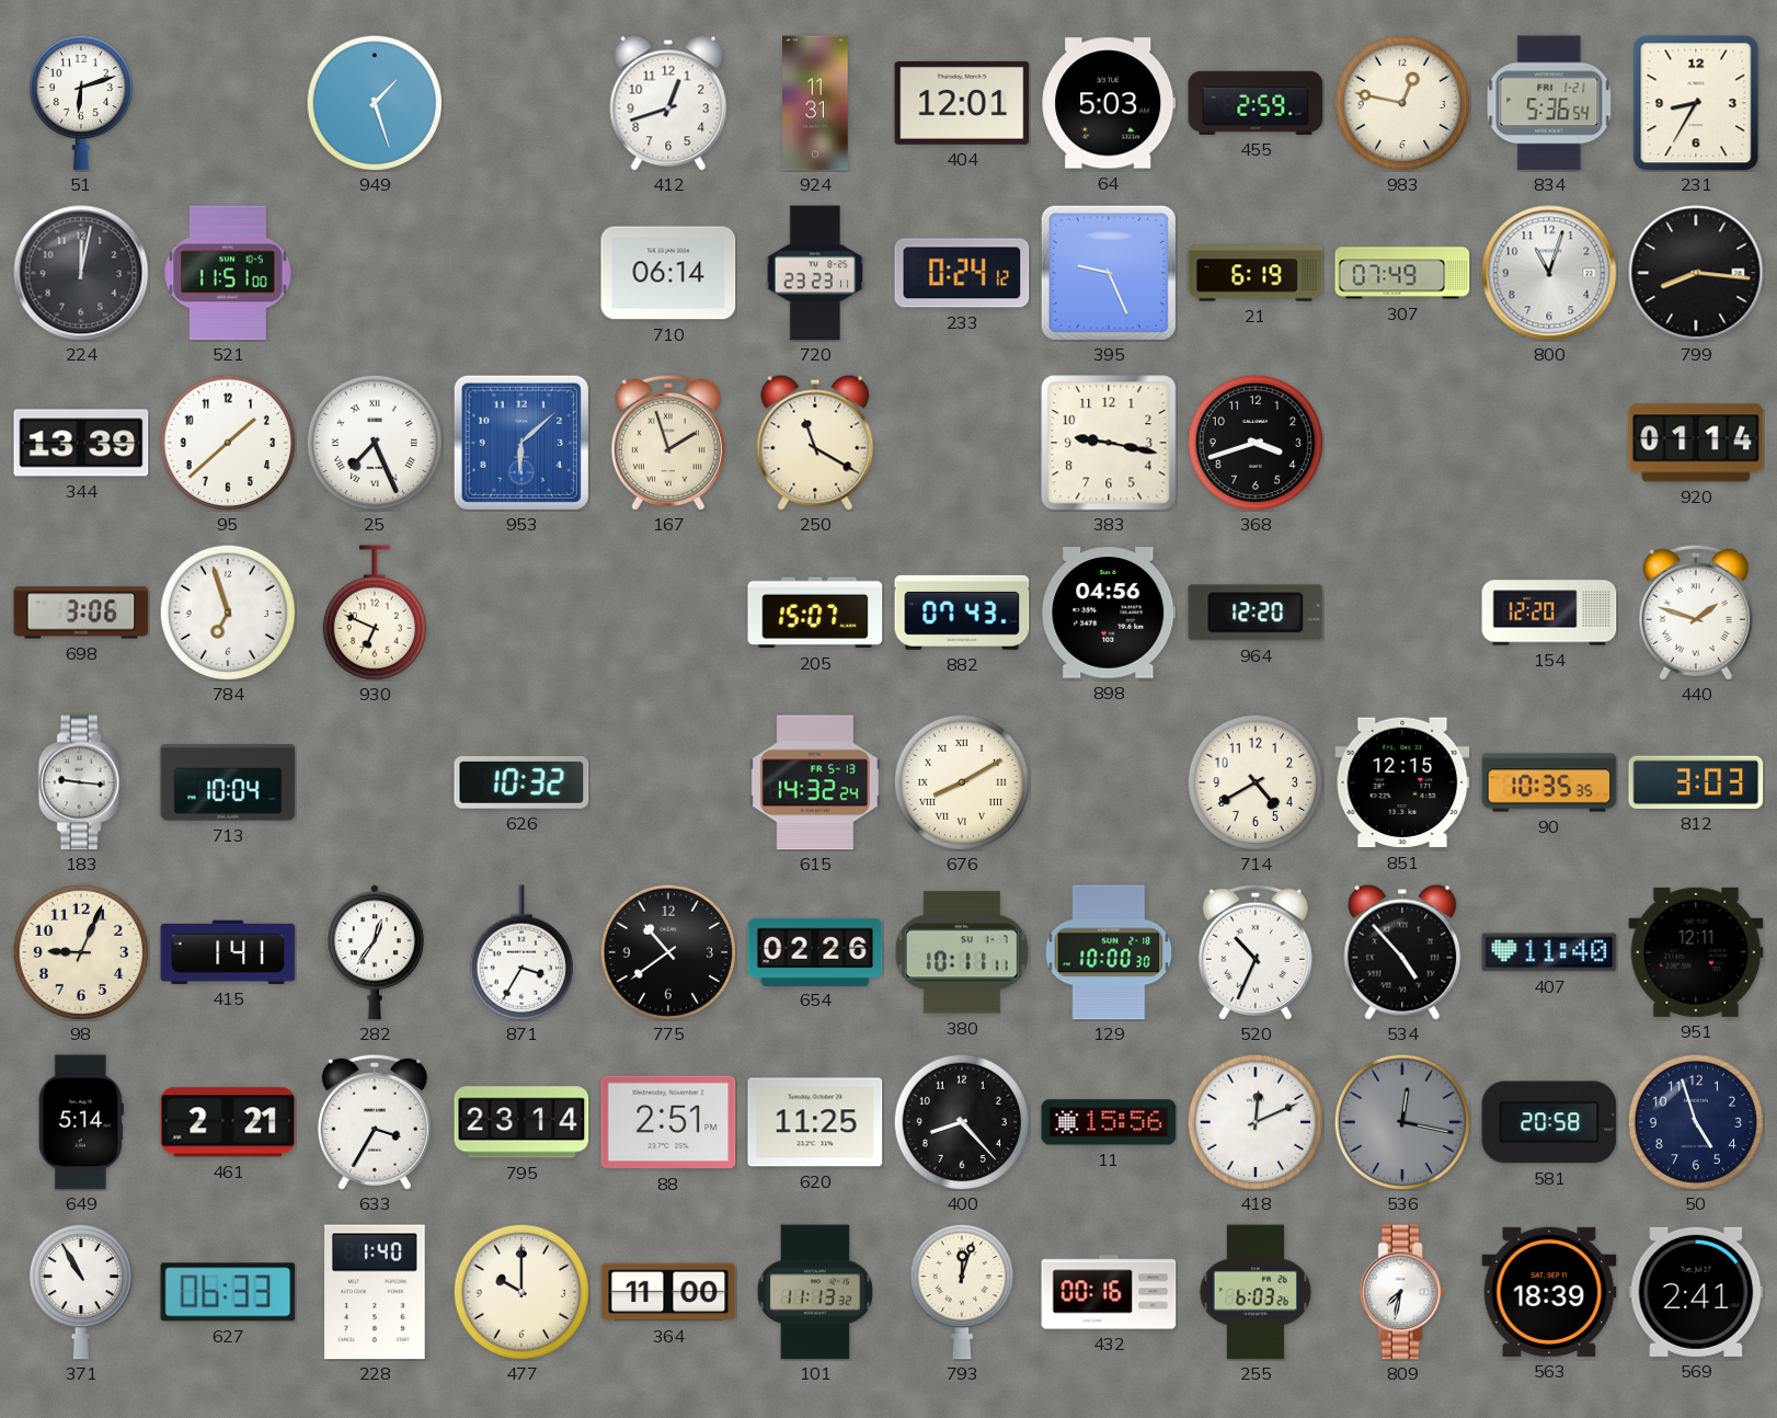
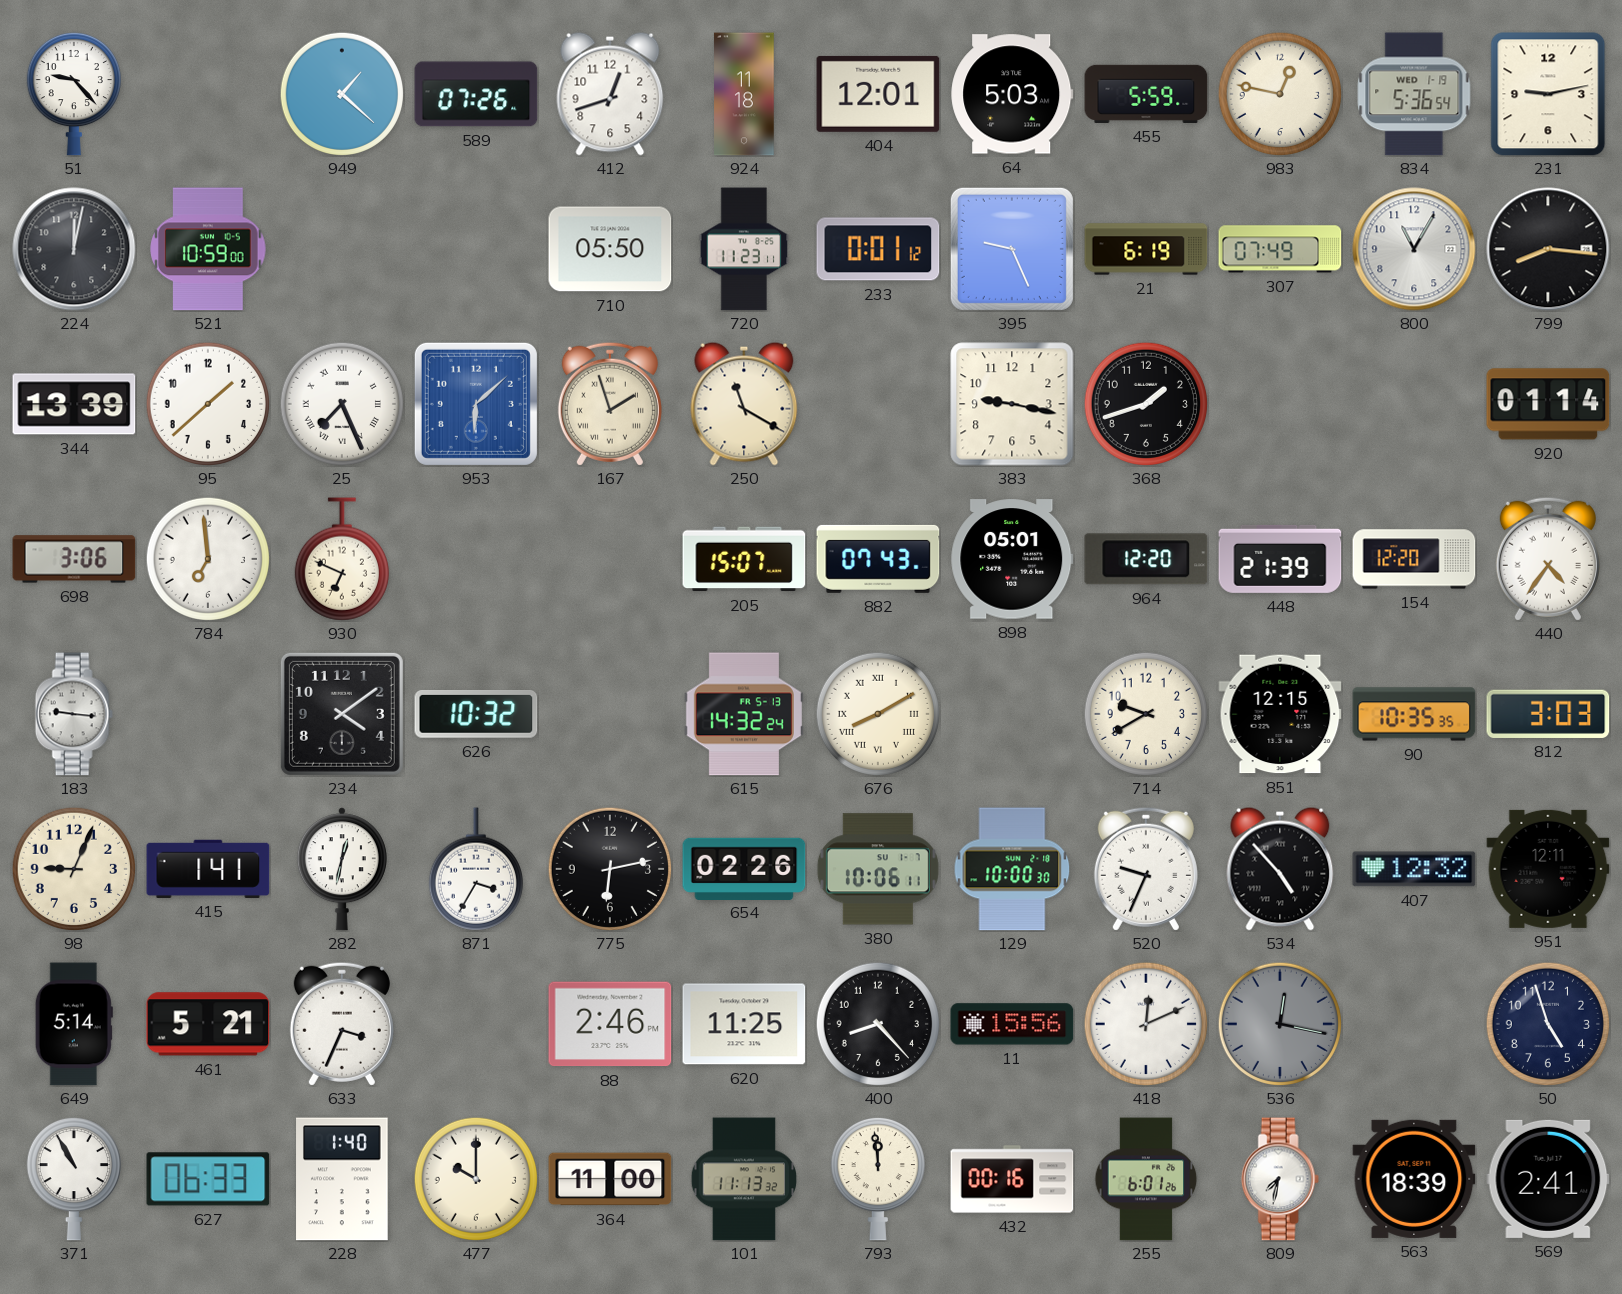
51: 6:12 -> 9:23
949: 1:27 -> 1:22
589: none -> 07:26
924: 11:31 -> 11:18
455: 2:59 -> 5:59
834 date: FRI 1-21 -> WED 1-19
231: 8:35 -> 9:13
521: 11:51 -> 10:59
710: 06:14 -> 05:50
720: 23:23 -> 11:23
233: 0:24 -> 0:01
800: 11:03 -> 11:05
368: 3:42 -> 1:42
784: 6:57 -> 6:59
898: 04:56 -> 05:01
448: none -> 21:39
440: 1:48 -> 4:36
713: 10:04 -> none
234: none -> 4:09
714: 4:40 -> 9:40
282: 12:36 -> 12:32
775: 10:39 -> 6:13
380: 10:11 -> 10:06
520: 10:34 -> 9:34
407: 11:40 -> 12:32
461: 2:21 -> 5:21
633: 3:35 -> 3:34
795: 23:14 -> none
88: 2:51 -> 2:46
581: 20:58 -> none
793: 12:03 -> 11:59
255: 6:03 -> 6:01
